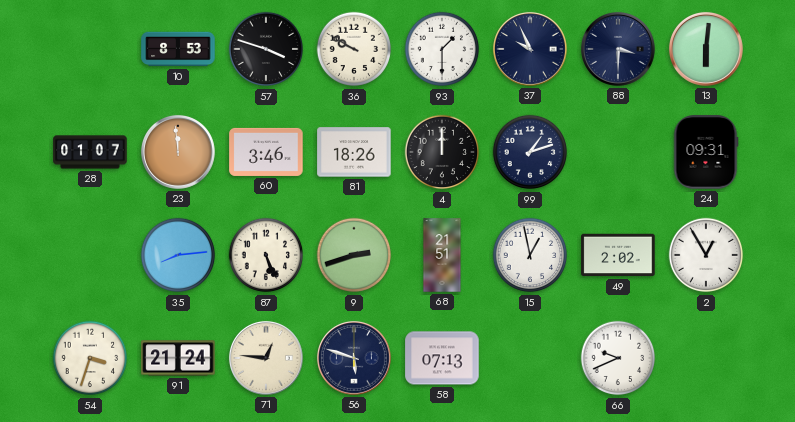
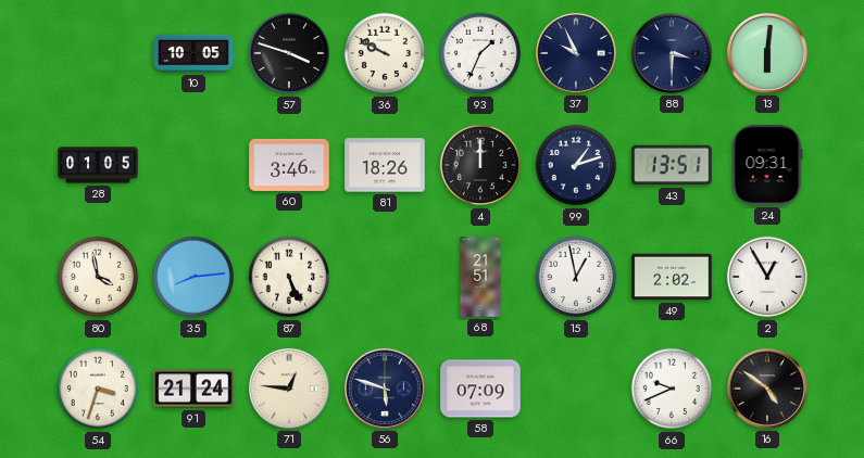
10: 8:53 -> 10:05
93: 1:30 -> 1:34
28: 01:07 -> 01:05
23: 11:59 -> none
43: none -> 13:51
80: none -> 3:58
9: 2:42 -> none
58: 07:13 -> 07:09
16: none -> 4:51
